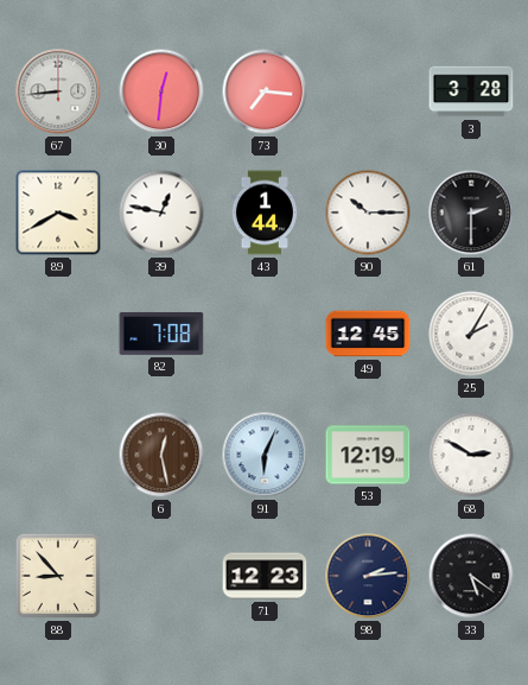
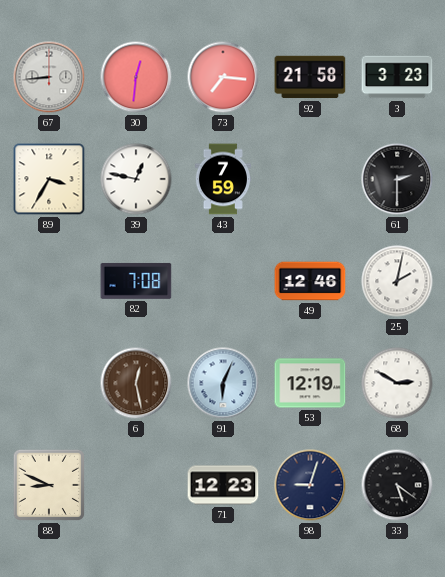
92: none -> 21:58
3: 3:28 -> 3:23
89: 3:40 -> 3:35
43: 1:44 -> 7:59
90: 10:15 -> none
49: 12:45 -> 12:46
25: 2:05 -> 2:02
88: 8:53 -> 8:49
98: 2:14 -> 9:03
